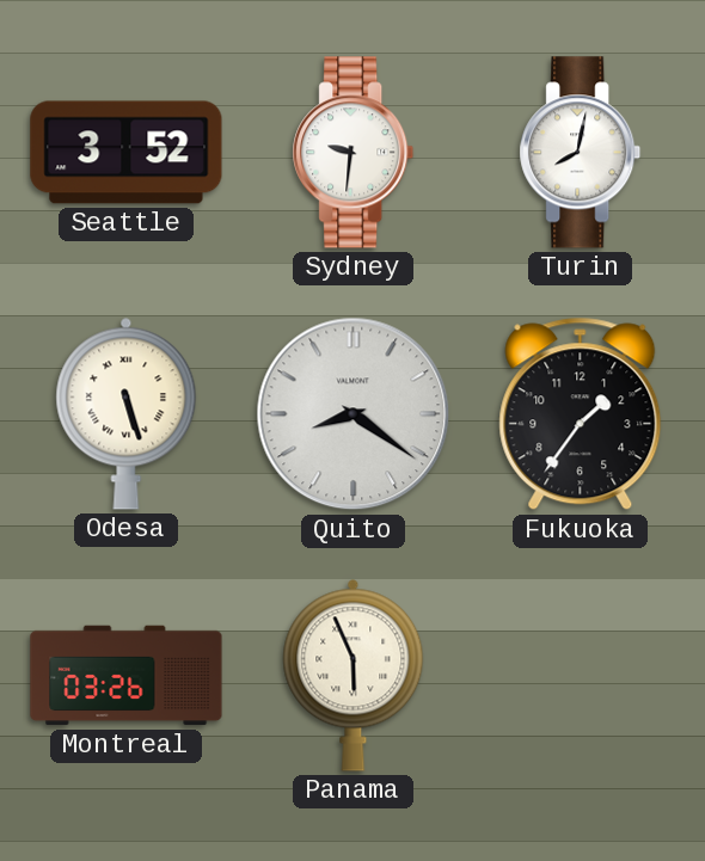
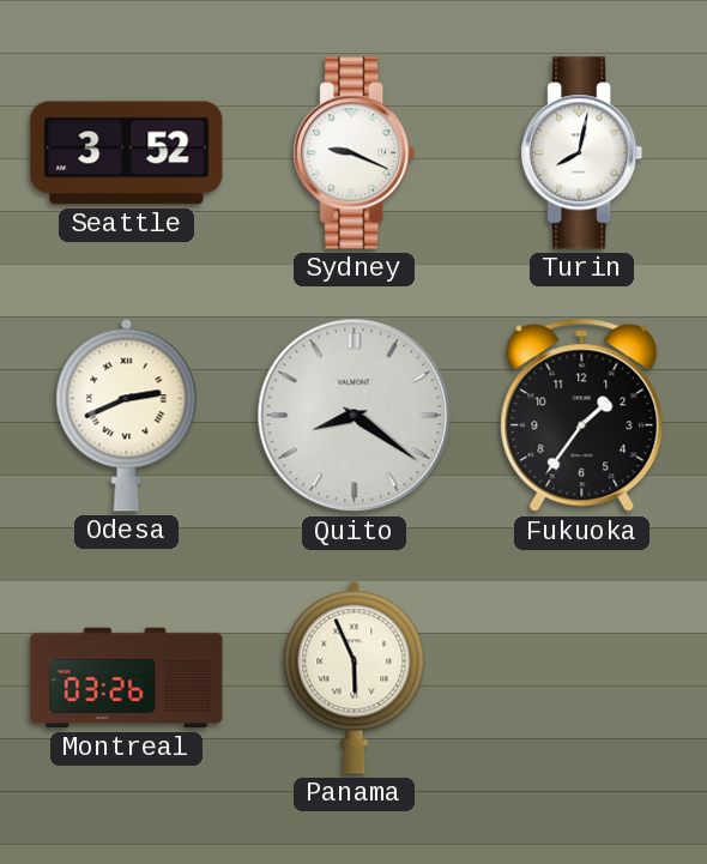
Sydney: 9:31 -> 9:19
Odesa: 5:27 -> 2:41
